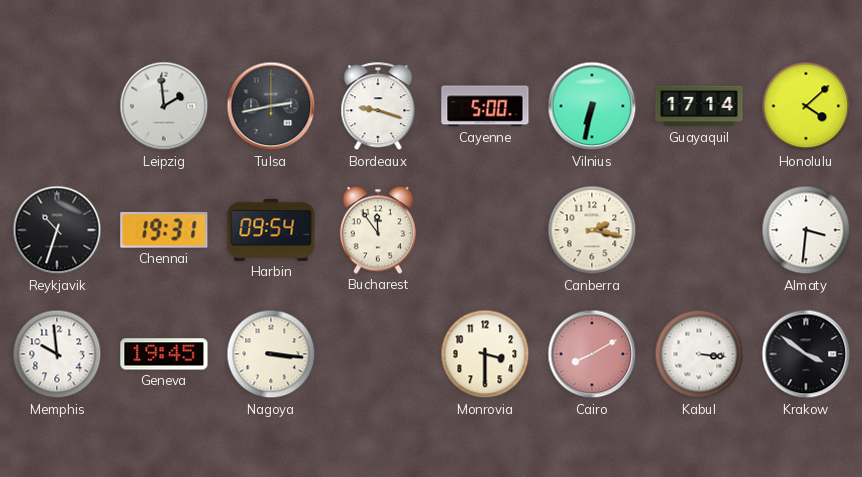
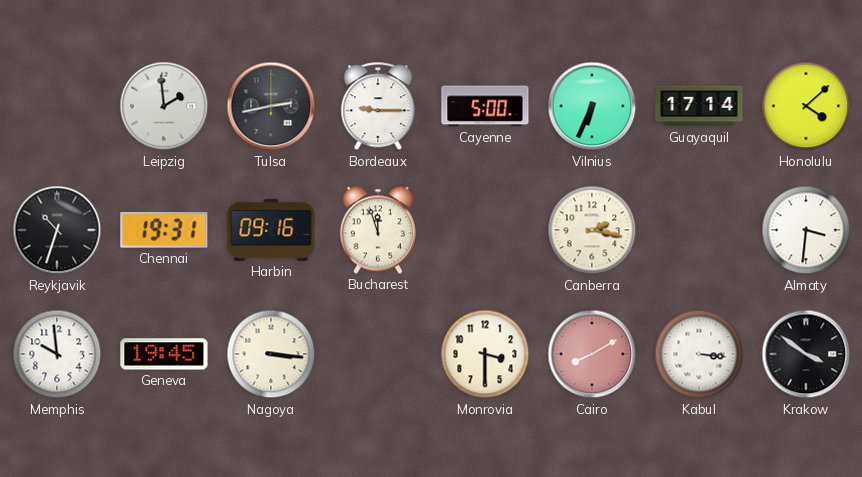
Bordeaux: 9:18 -> 9:15
Vilnius: 6:32 -> 6:34
Harbin: 09:54 -> 09:16
Bucharest: 11:54 -> 11:57
